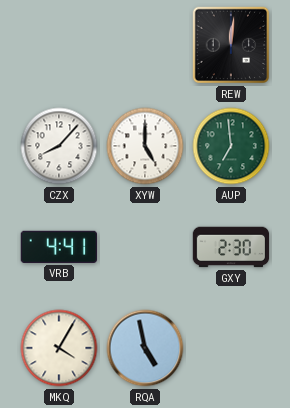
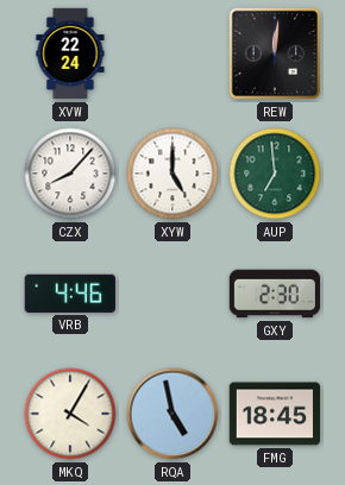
XVW: none -> 22:24
VRB: 4:41 -> 4:46
FMG: none -> 18:45
